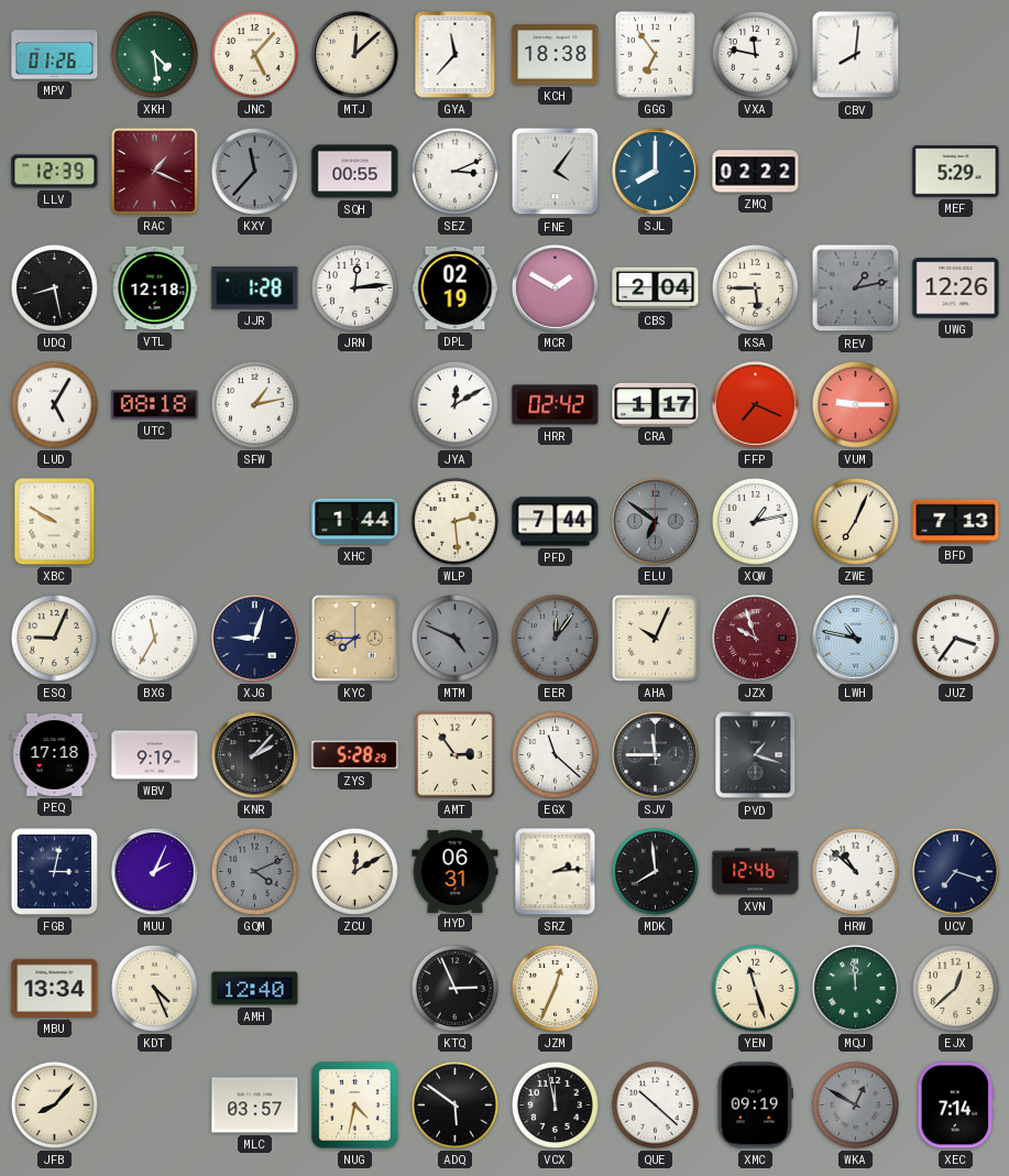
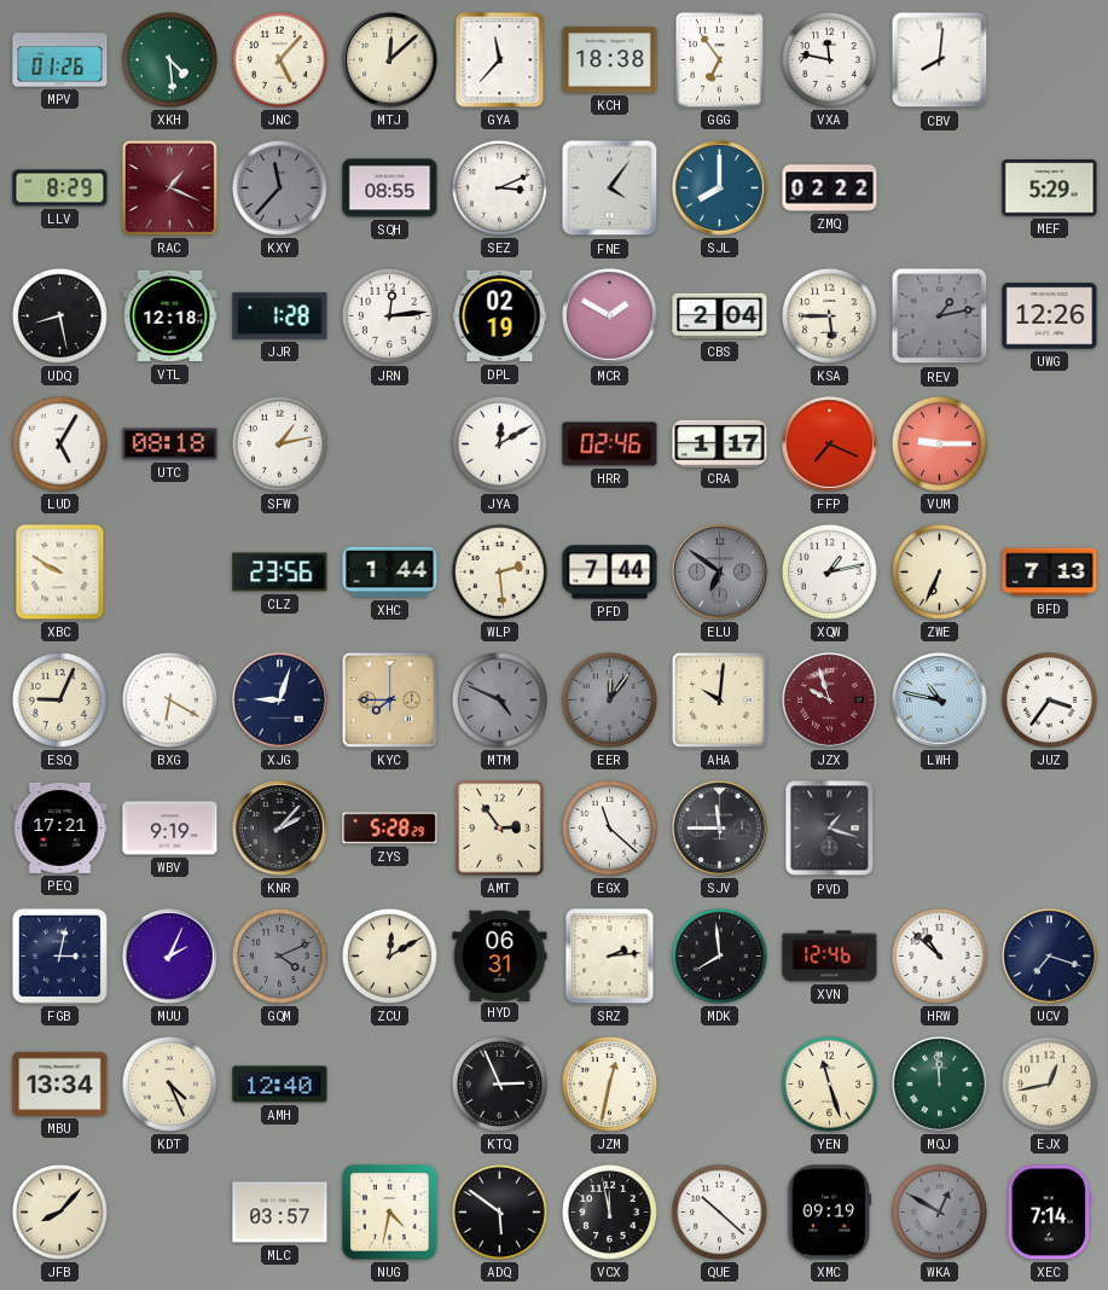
LLV: 12:39 -> 8:29
SQH: 00:55 -> 08:55
HRR: 02:42 -> 02:46
CLZ: none -> 23:56
ZWE: 7:04 -> 6:34
BXG: 11:35 -> 6:20
AHA: 10:04 -> 10:01
PEQ: 17:18 -> 17:21
JZM: 12:34 -> 12:32
EJX: 12:38 -> 12:43
